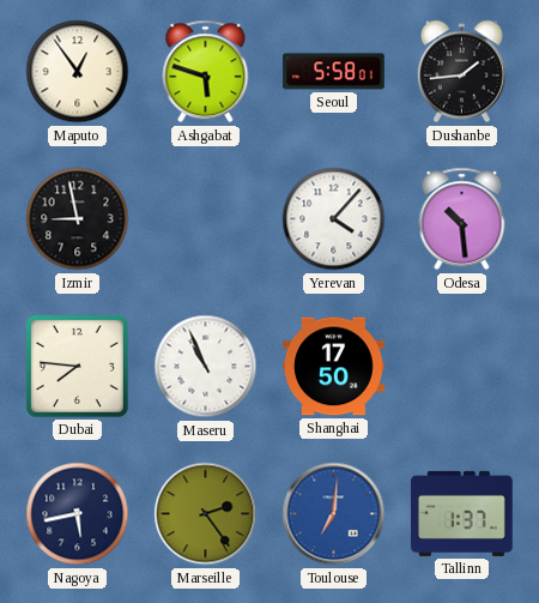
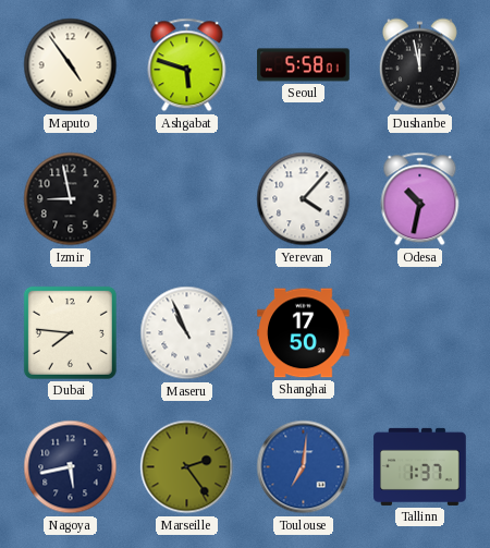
Maputo: 12:54 -> 4:54
Dushanbe: 1:44 -> 11:58
Odesa: 10:29 -> 10:32
